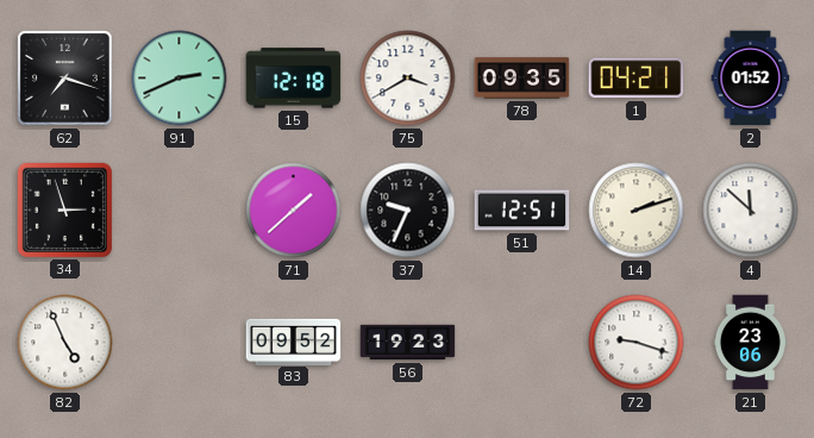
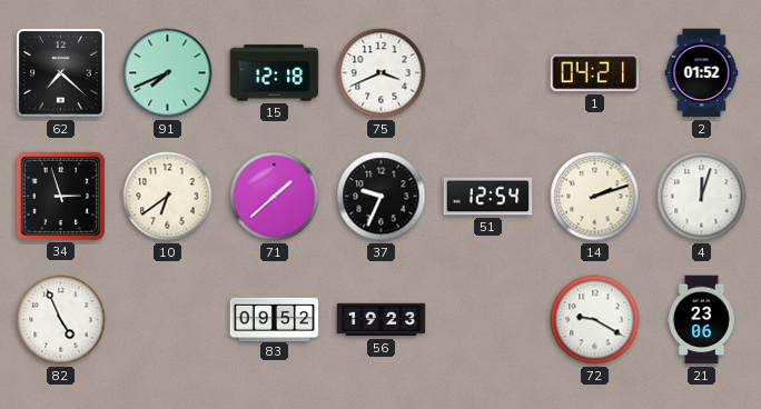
62: 7:18 -> 7:22
91: 2:41 -> 7:41
75: 3:40 -> 3:41
78: 09:35 -> none
10: none -> 6:39
51: 12:51 -> 12:54
4: 11:52 -> 12:03
72: 9:18 -> 9:20
